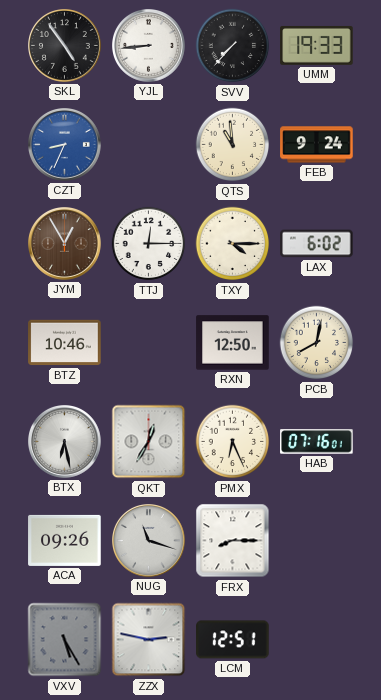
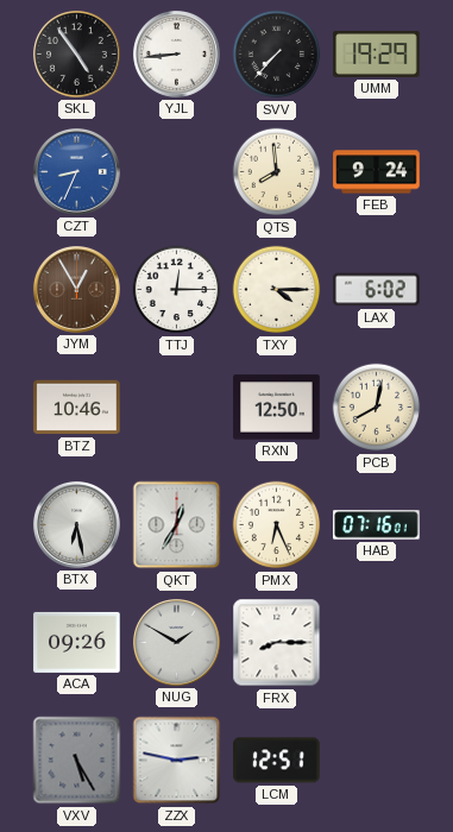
UMM: 19:33 -> 19:29
QTS: 10:59 -> 7:59
NUG: 11:18 -> 1:50
